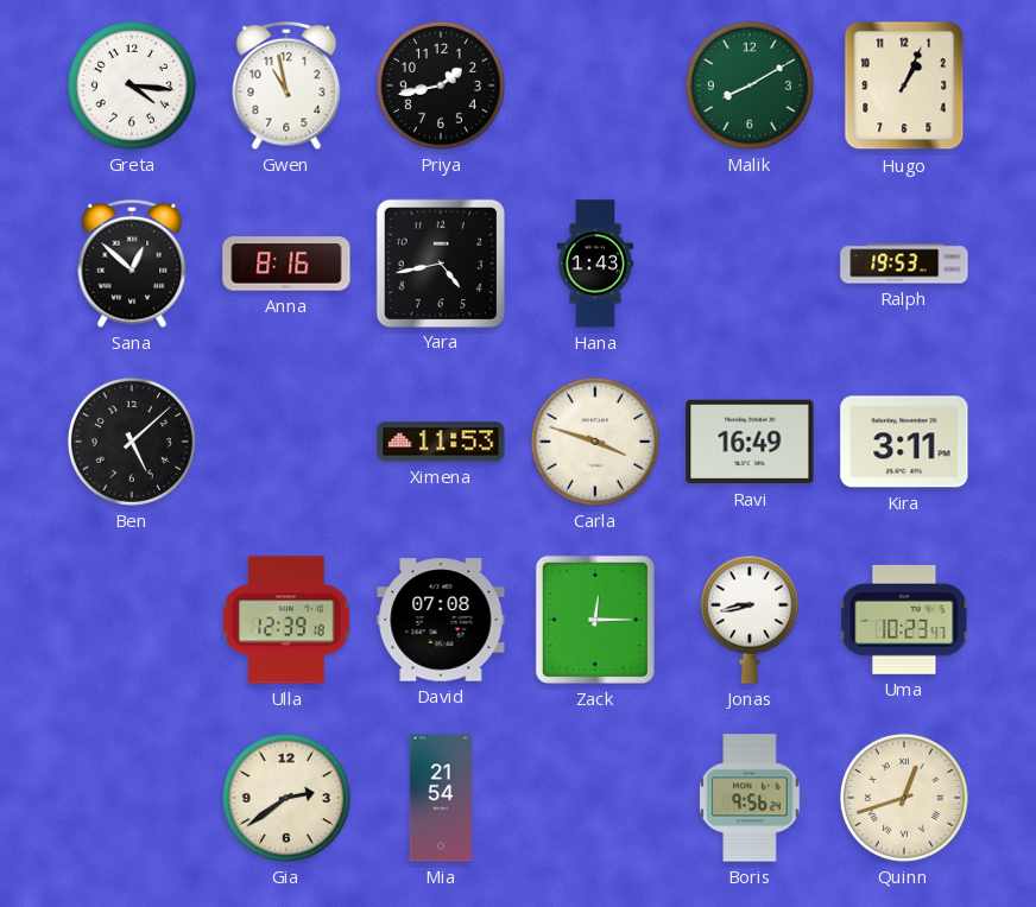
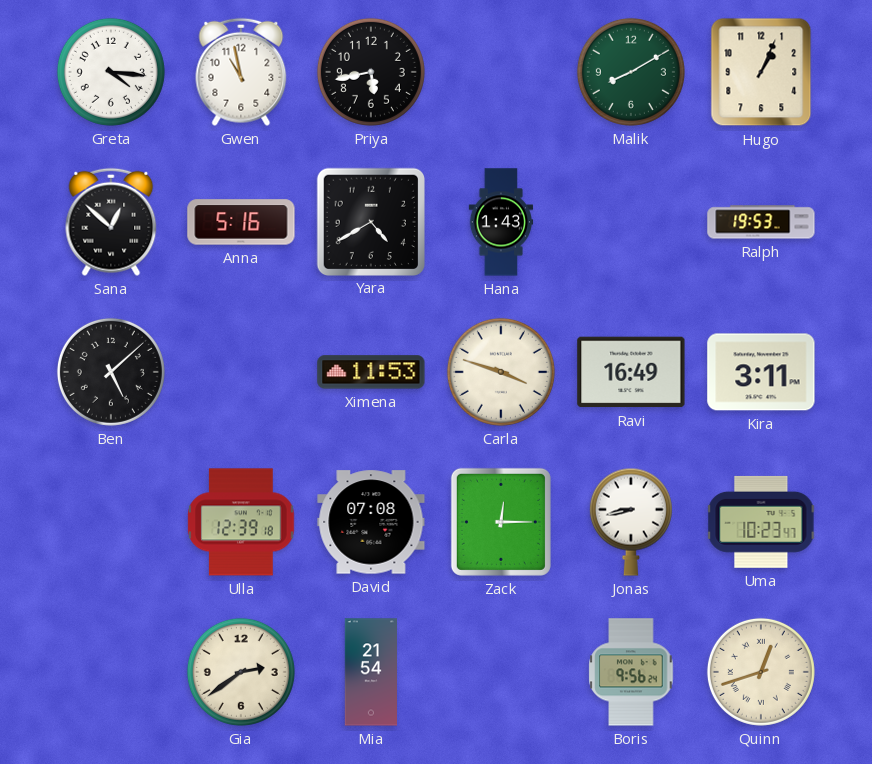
Priya: 1:43 -> 5:43
Anna: 8:16 -> 5:16
Yara: 4:43 -> 4:40
